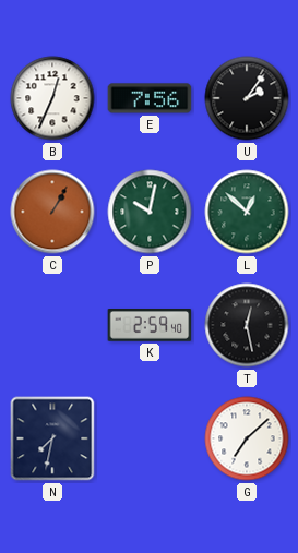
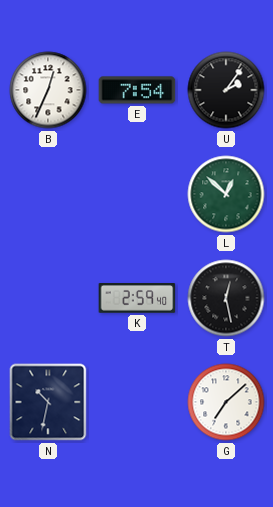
E: 7:56 -> 7:54
C: 1:05 -> none
P: 10:02 -> none
N: 7:32 -> 10:32
